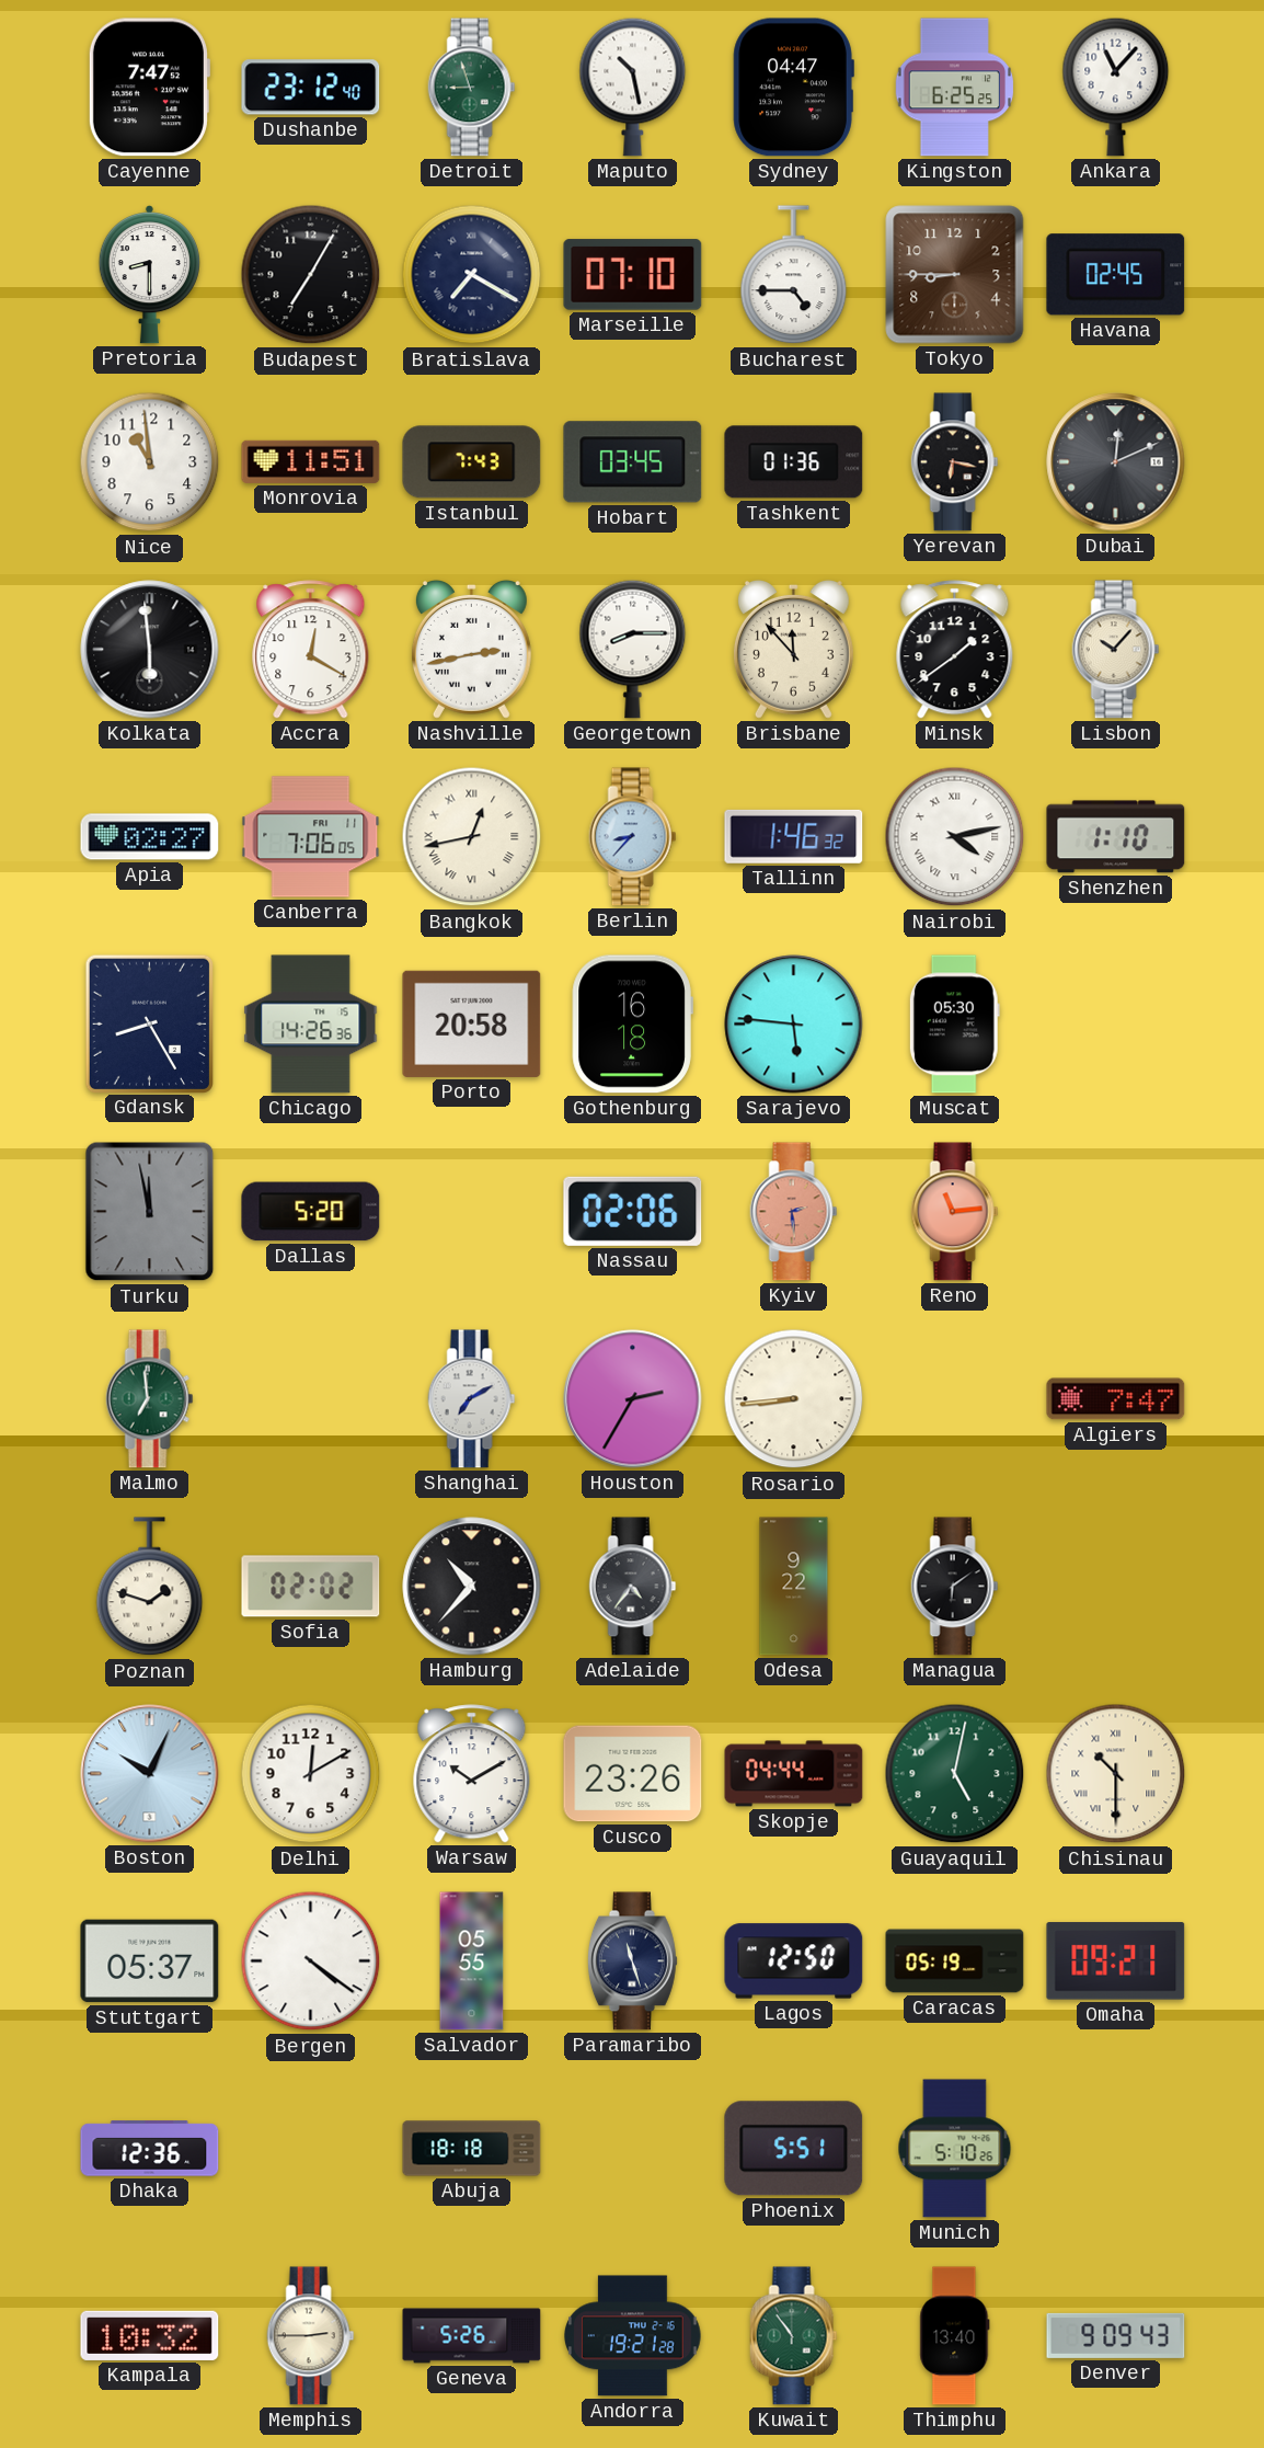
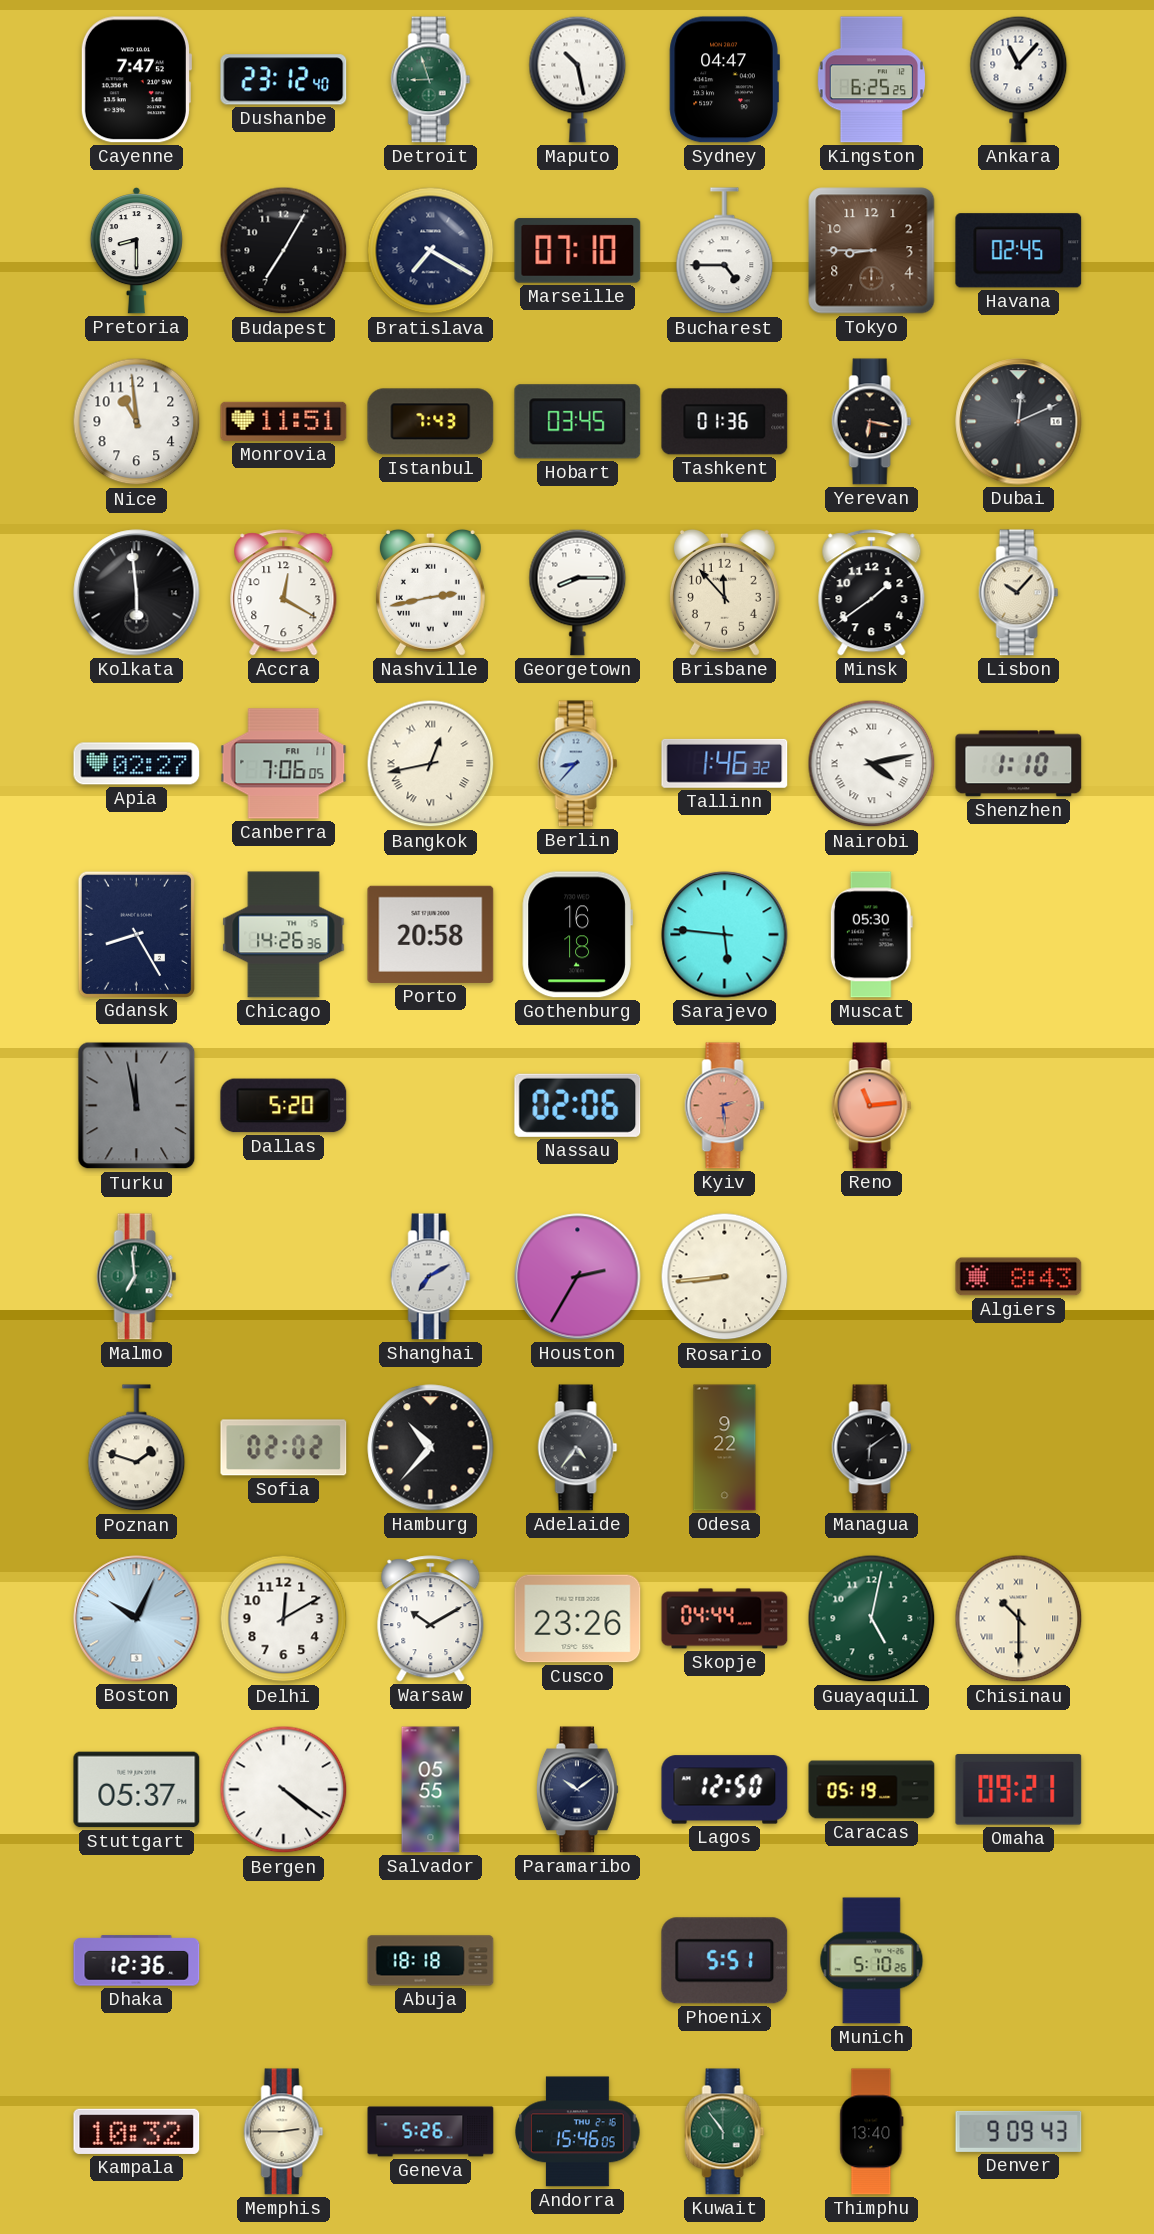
Algiers: 7:47 -> 8:43
Paramaribo: 11:27 -> 10:09
Andorra: 19:21 -> 15:46
